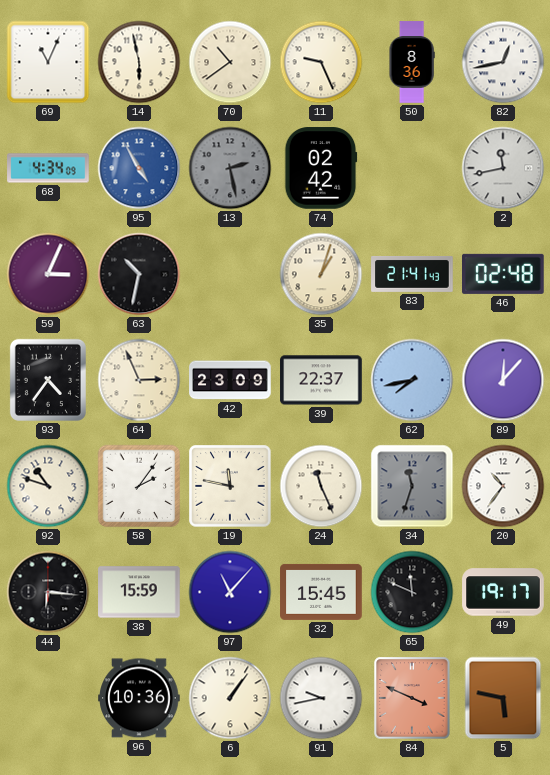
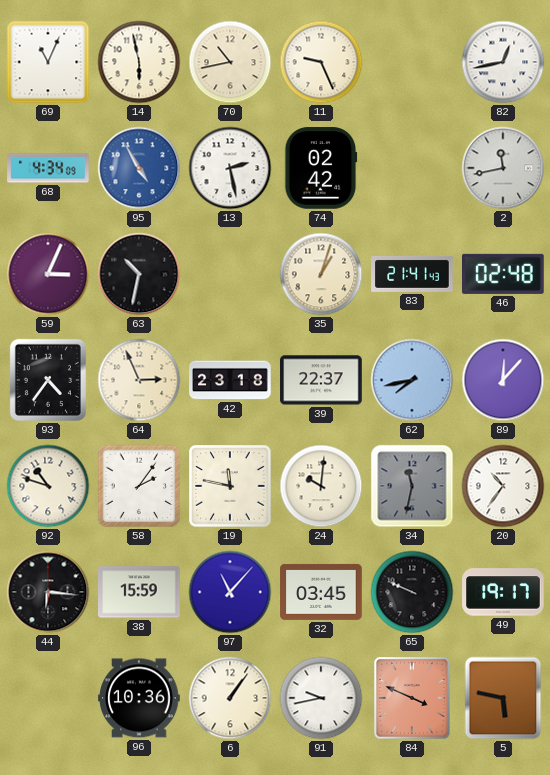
70: 10:39 -> 10:43
50: 8:36 -> none
13 dial: grey -> white
42: 23:09 -> 23:18
24: 11:26 -> 10:01
34: 11:33 -> 11:32
32: 15:45 -> 03:45
65: 11:49 -> 9:49
